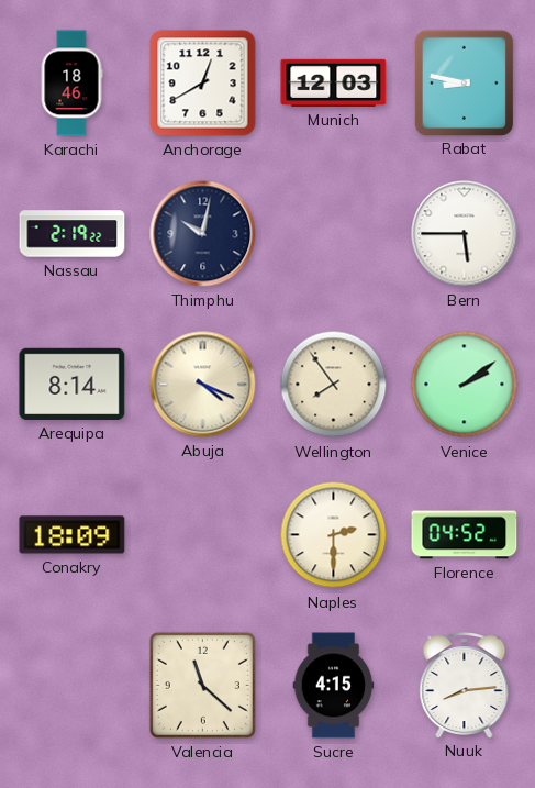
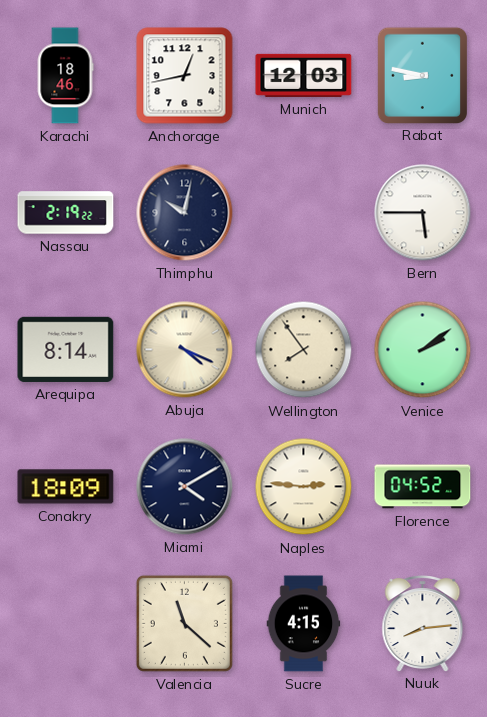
Anchorage: 12:40 -> 12:43
Miami: none -> 4:10
Naples: 2:30 -> 2:46
